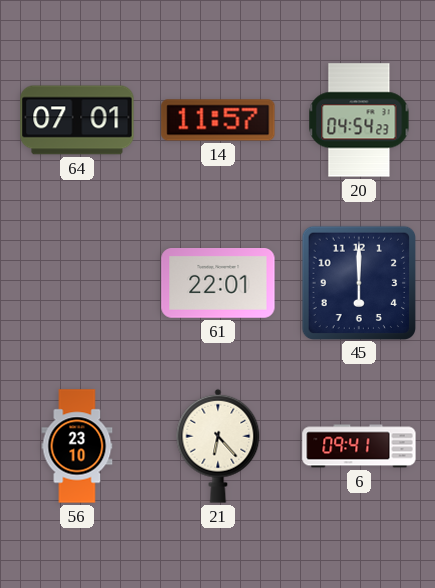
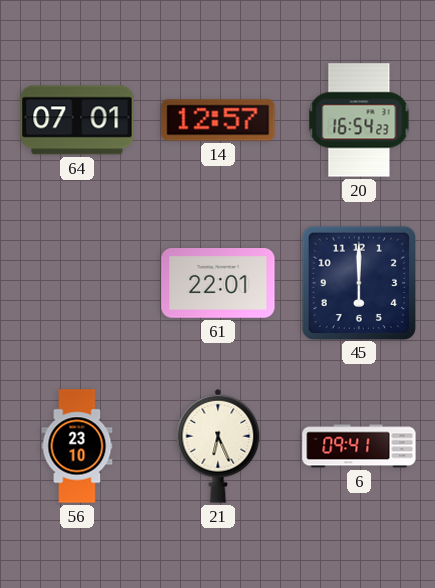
14: 11:57 -> 12:57
20: 04:54 -> 16:54
21: 6:23 -> 6:26
